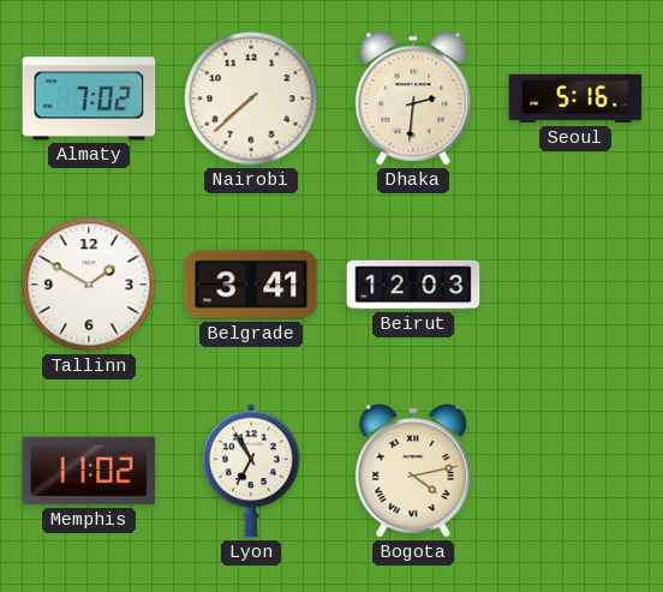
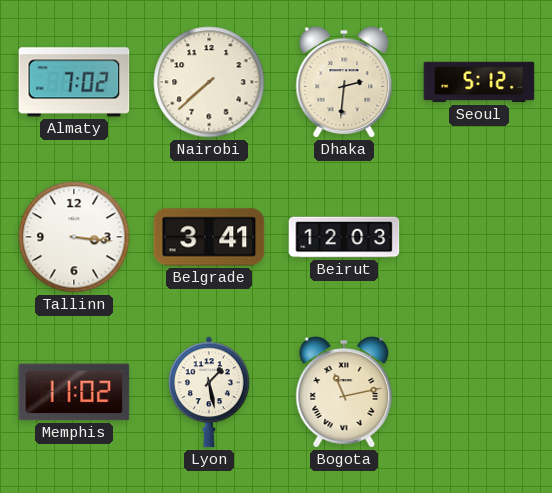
Seoul: 5:16 -> 5:12
Tallinn: 1:50 -> 3:16
Lyon: 6:55 -> 1:28
Bogota: 4:13 -> 11:13
